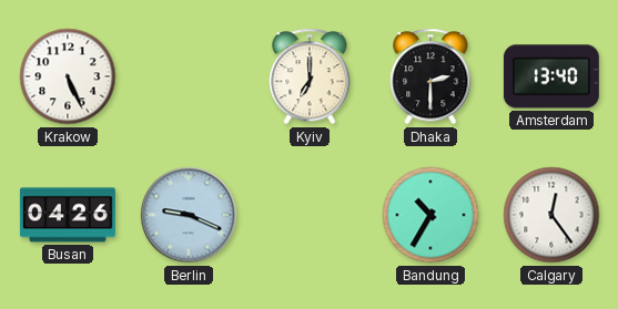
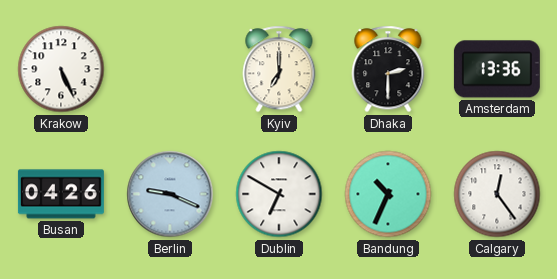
Amsterdam: 13:40 -> 13:36
Dublin: none -> 6:50
Bandung: 10:35 -> 10:34
